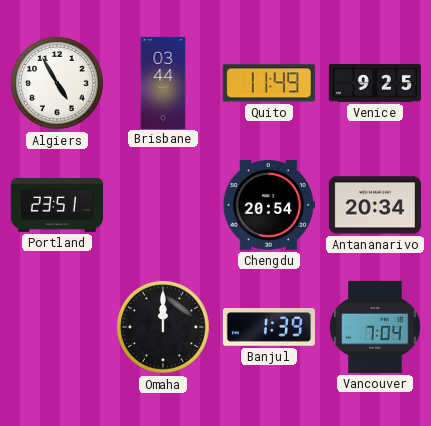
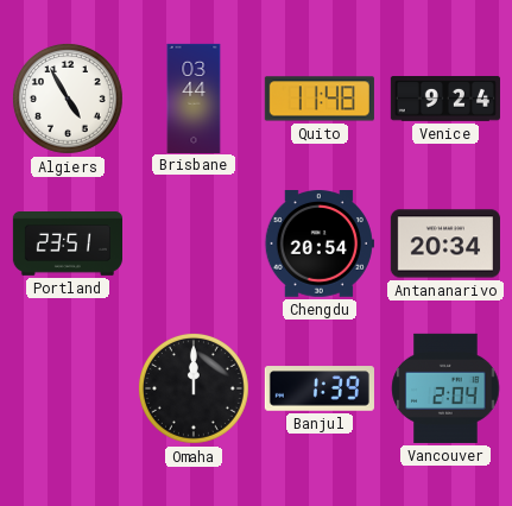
Quito: 11:49 -> 11:48
Venice: 9:25 -> 9:24
Vancouver: 7:04 -> 2:04
